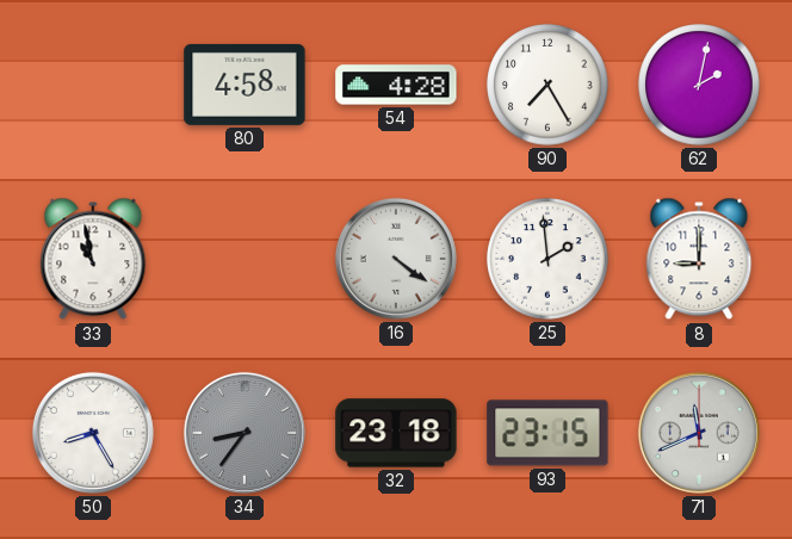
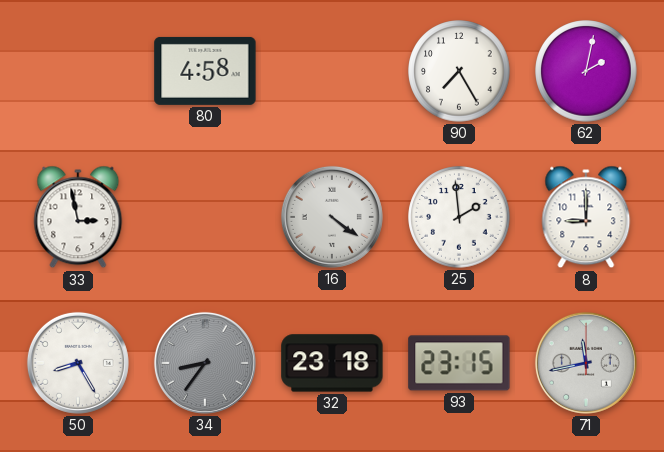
54: 4:28 -> none
33: 10:58 -> 2:58
71: 11:41 -> 11:43
